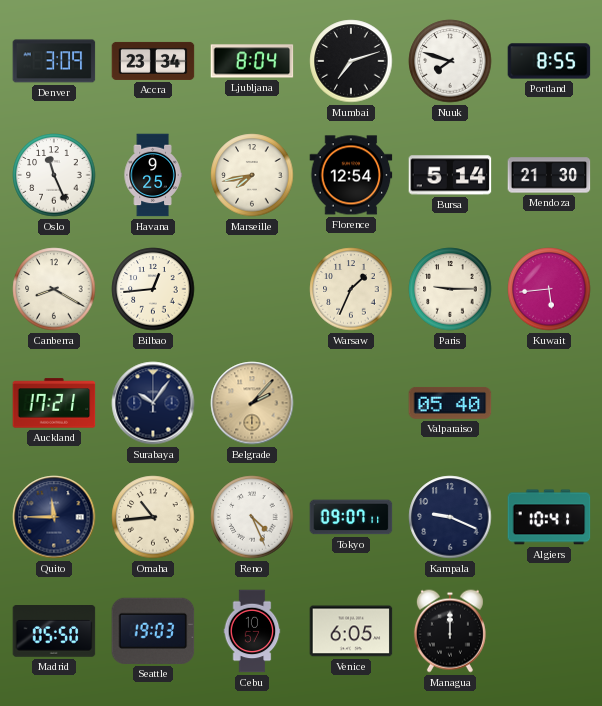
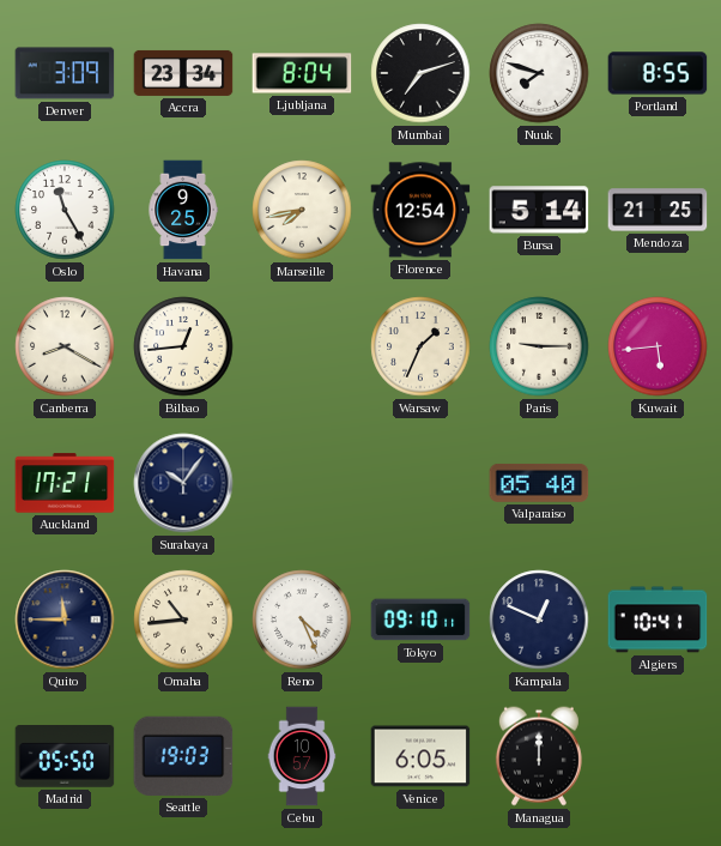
Oslo: 11:26 -> 11:25
Mendoza: 21:30 -> 21:25
Belgrade: 2:07 -> none
Tokyo: 09:07 -> 09:10
Kampala: 9:19 -> 12:49
